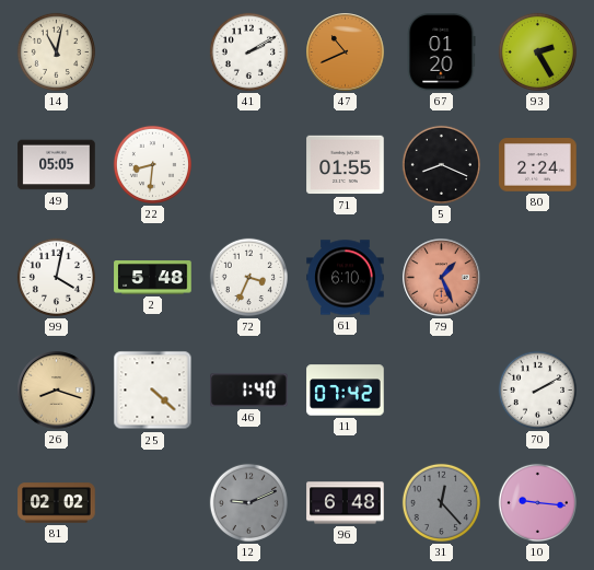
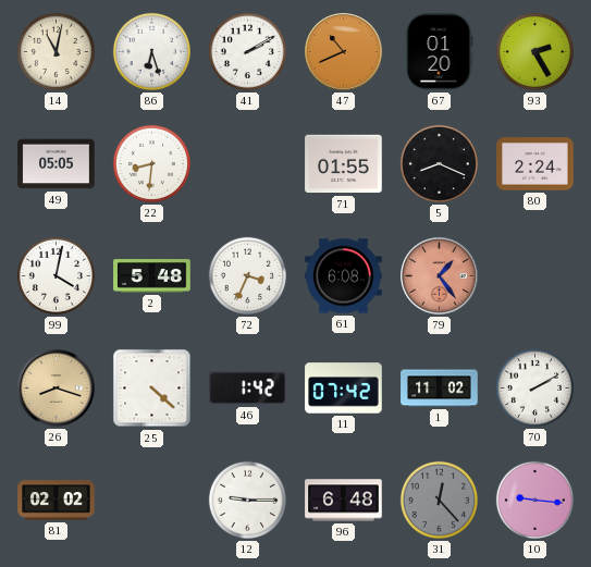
86: none -> 6:27
61: 6:10 -> 6:08
79: 1:26 -> 1:24
46: 1:40 -> 1:42
1: none -> 11:02
12: 9:11 -> 9:15
12 dial: grey -> white
